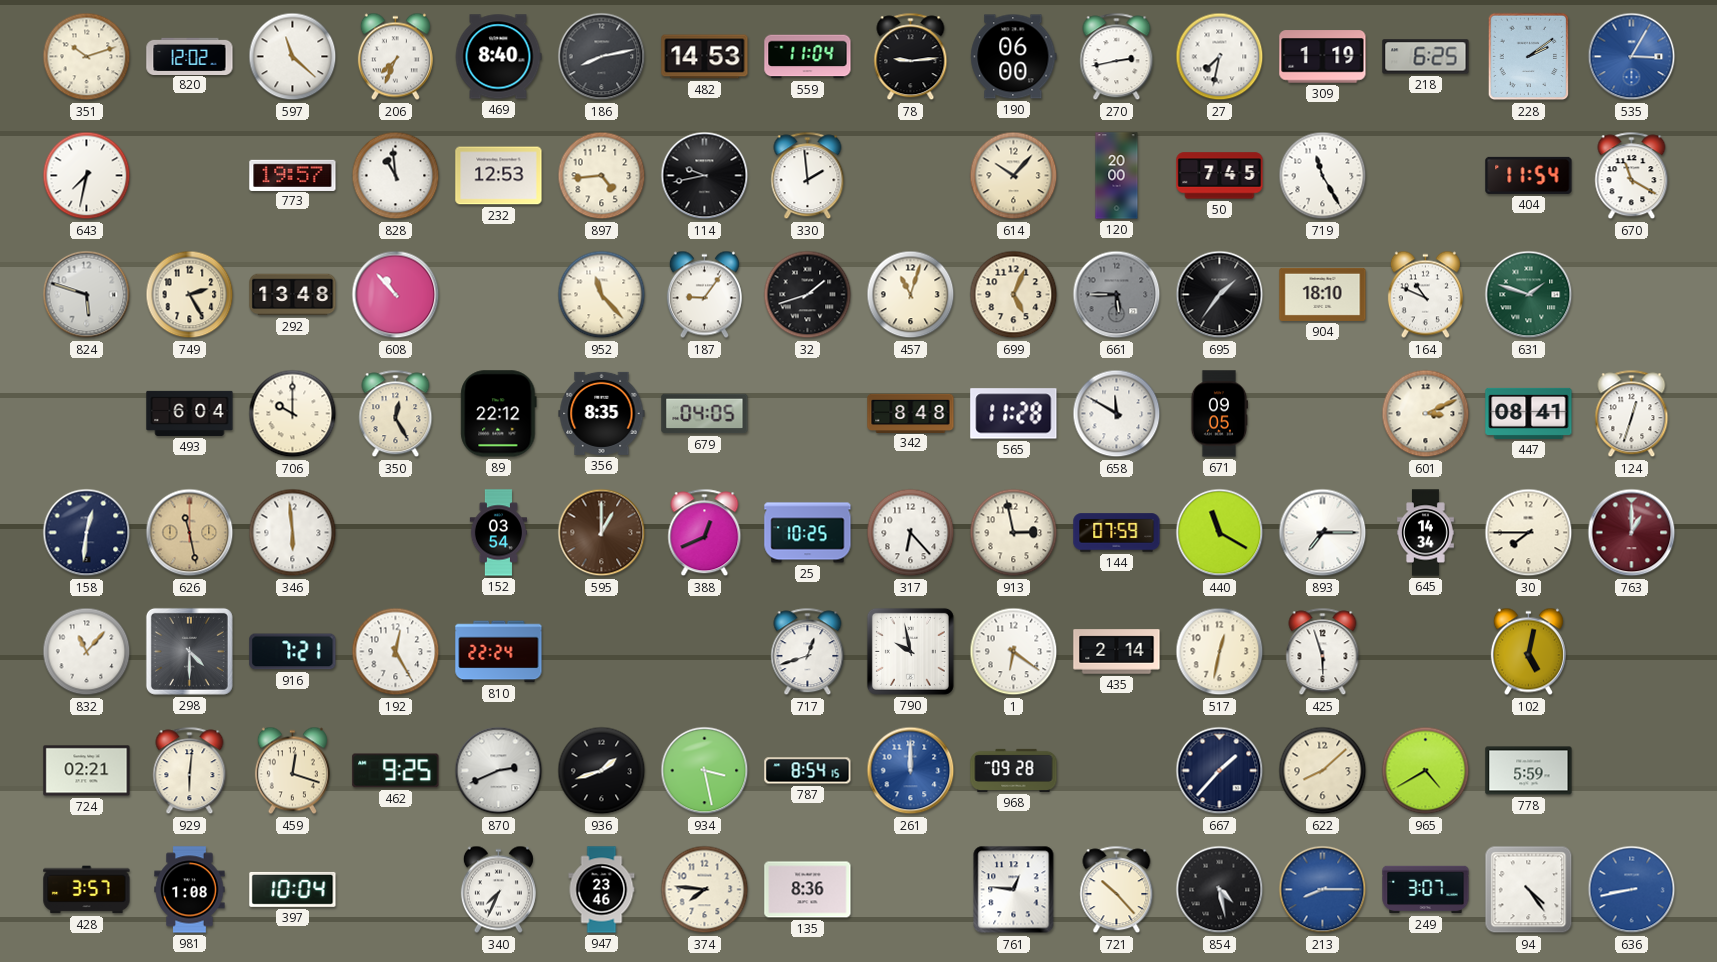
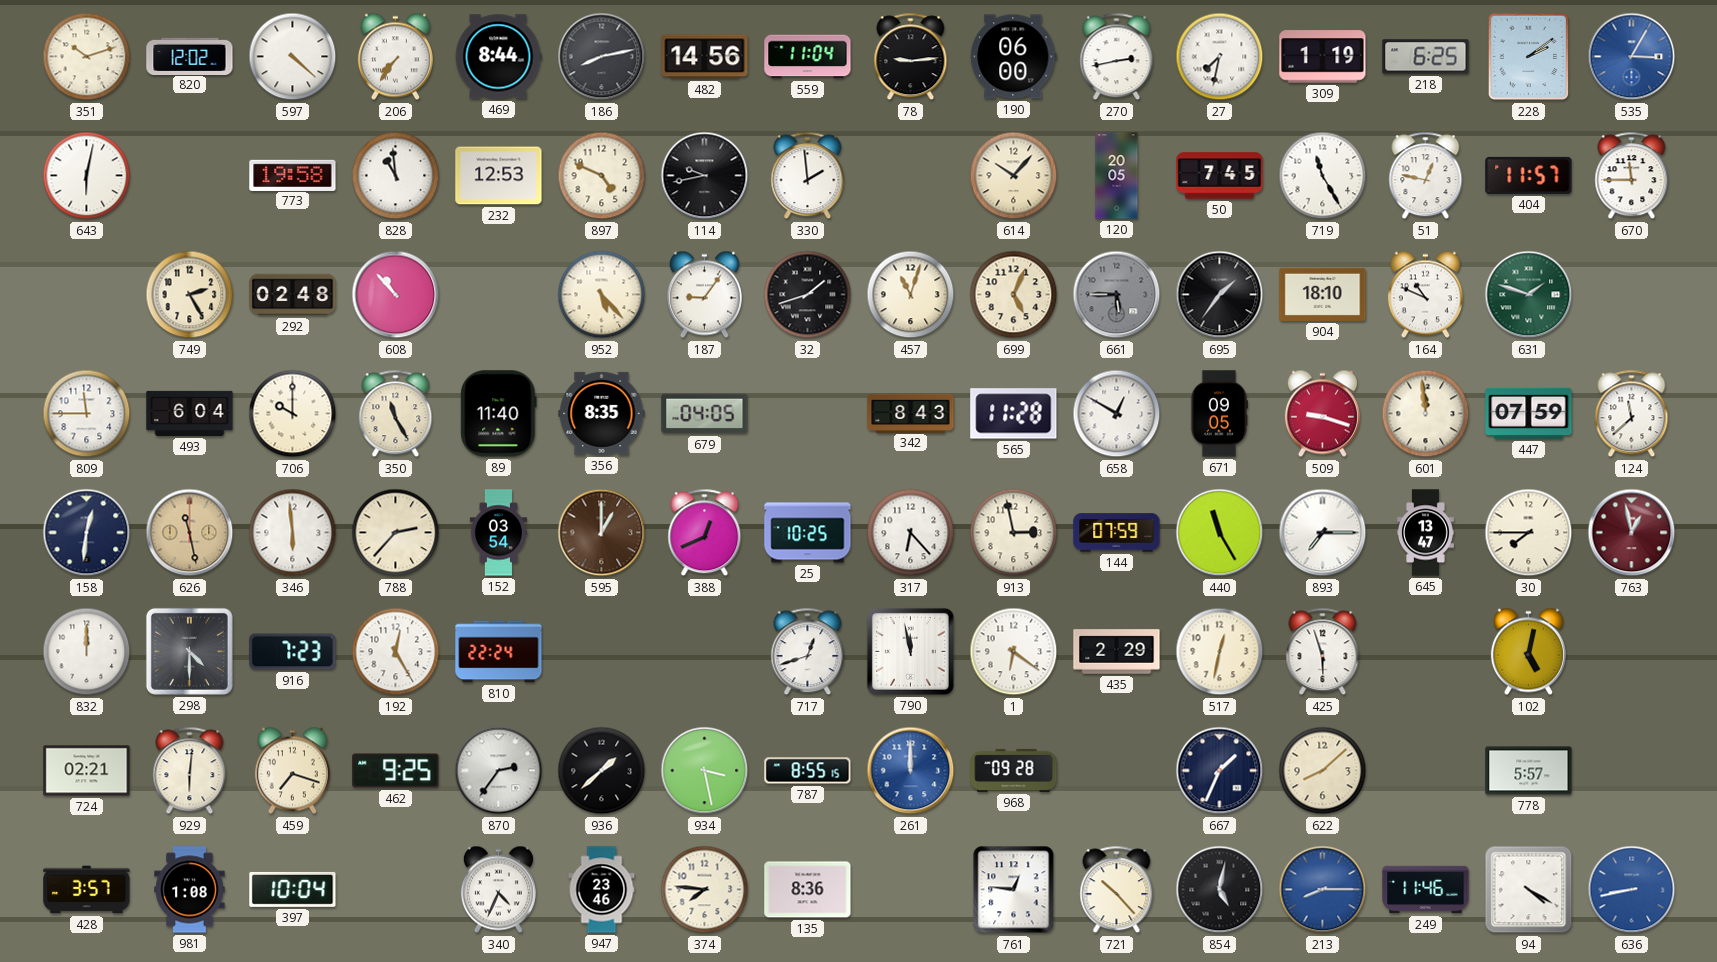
597: 11:22 -> 4:22
206: 7:34 -> 7:36
469: 8:40 -> 8:44
482: 14:53 -> 14:56
643: 7:32 -> 6:02
773: 19:57 -> 19:58
897: 4:44 -> 4:49
120: 20:00 -> 20:05
51: none -> 12:47
404: 11:54 -> 11:57
670: 11:20 -> 11:45
824: 5:48 -> none
292: 13:48 -> 02:48
952: 11:23 -> 5:23
809: none -> 11:45
350: 12:25 -> 11:25
89: 22:12 -> 11:40
342: 8:48 -> 8:43
658: 11:50 -> 12:50
509: none -> 9:18
601: 3:11 -> 11:59
447: 08:41 -> 07:59
124: 12:33 -> 11:38
788: none -> 2:37
440: 11:20 -> 11:25
645: 14:34 -> 13:47
763: 1:00 -> 12:58
832: 11:07 -> 12:00
916: 7:21 -> 7:23
790: 9:58 -> 11:58
435: 2:14 -> 2:29
459: 12:18 -> 7:18
870: 2:41 -> 2:36
936: 1:42 -> 1:38
787: 8:54 -> 8:55
667: 1:37 -> 1:34
965: 4:40 -> none
778: 5:59 -> 5:57
340: 7:34 -> 4:34
854: 4:28 -> 5:02
249: 3:07 -> 11:46
94: 4:24 -> 4:20
